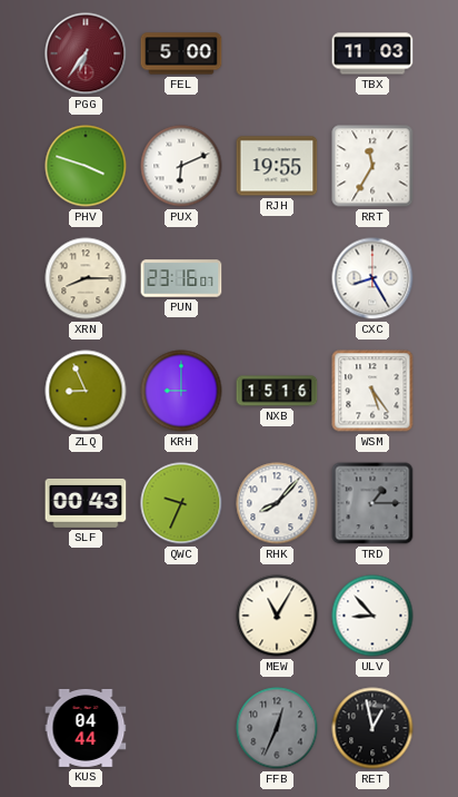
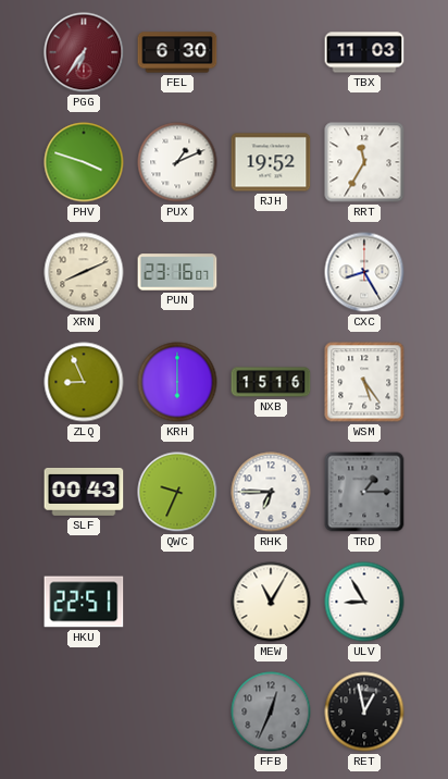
FEL: 5:00 -> 6:30
PUX: 6:11 -> 1:11
RJH: 19:55 -> 19:52
XRN: 8:15 -> 8:11
KRH: 9:00 -> 6:00
RHK: 8:07 -> 6:45
HKU: none -> 22:51
ULV: 8:53 -> 8:55
KUS: 04:44 -> none
